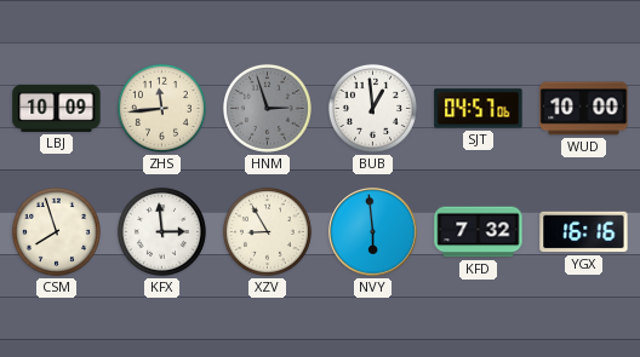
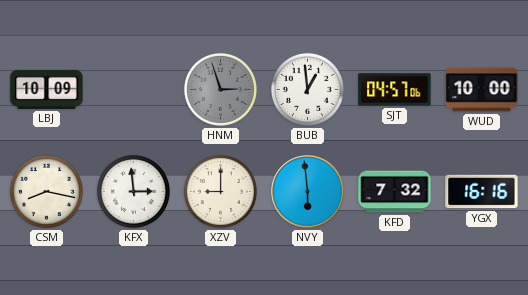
ZHS: 11:44 -> none
CSM: 7:57 -> 8:17
XZV: 8:55 -> 9:00
